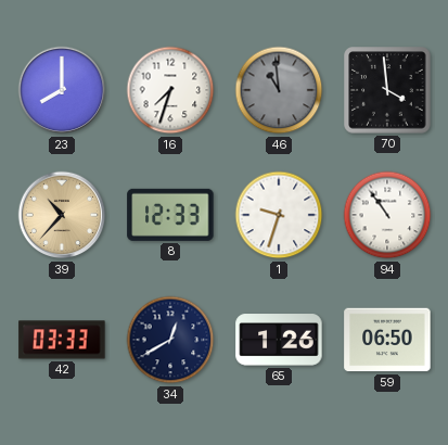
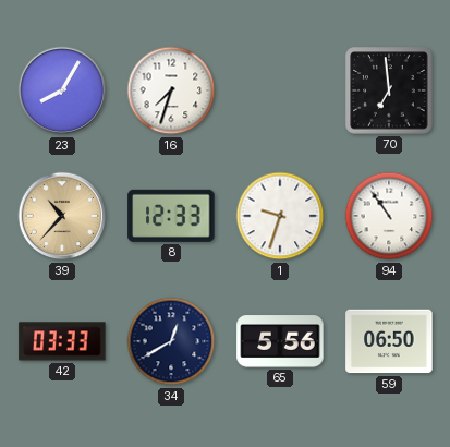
23: 8:00 -> 8:05
46: 10:59 -> none
70: 3:59 -> 6:59
65: 1:26 -> 5:56
